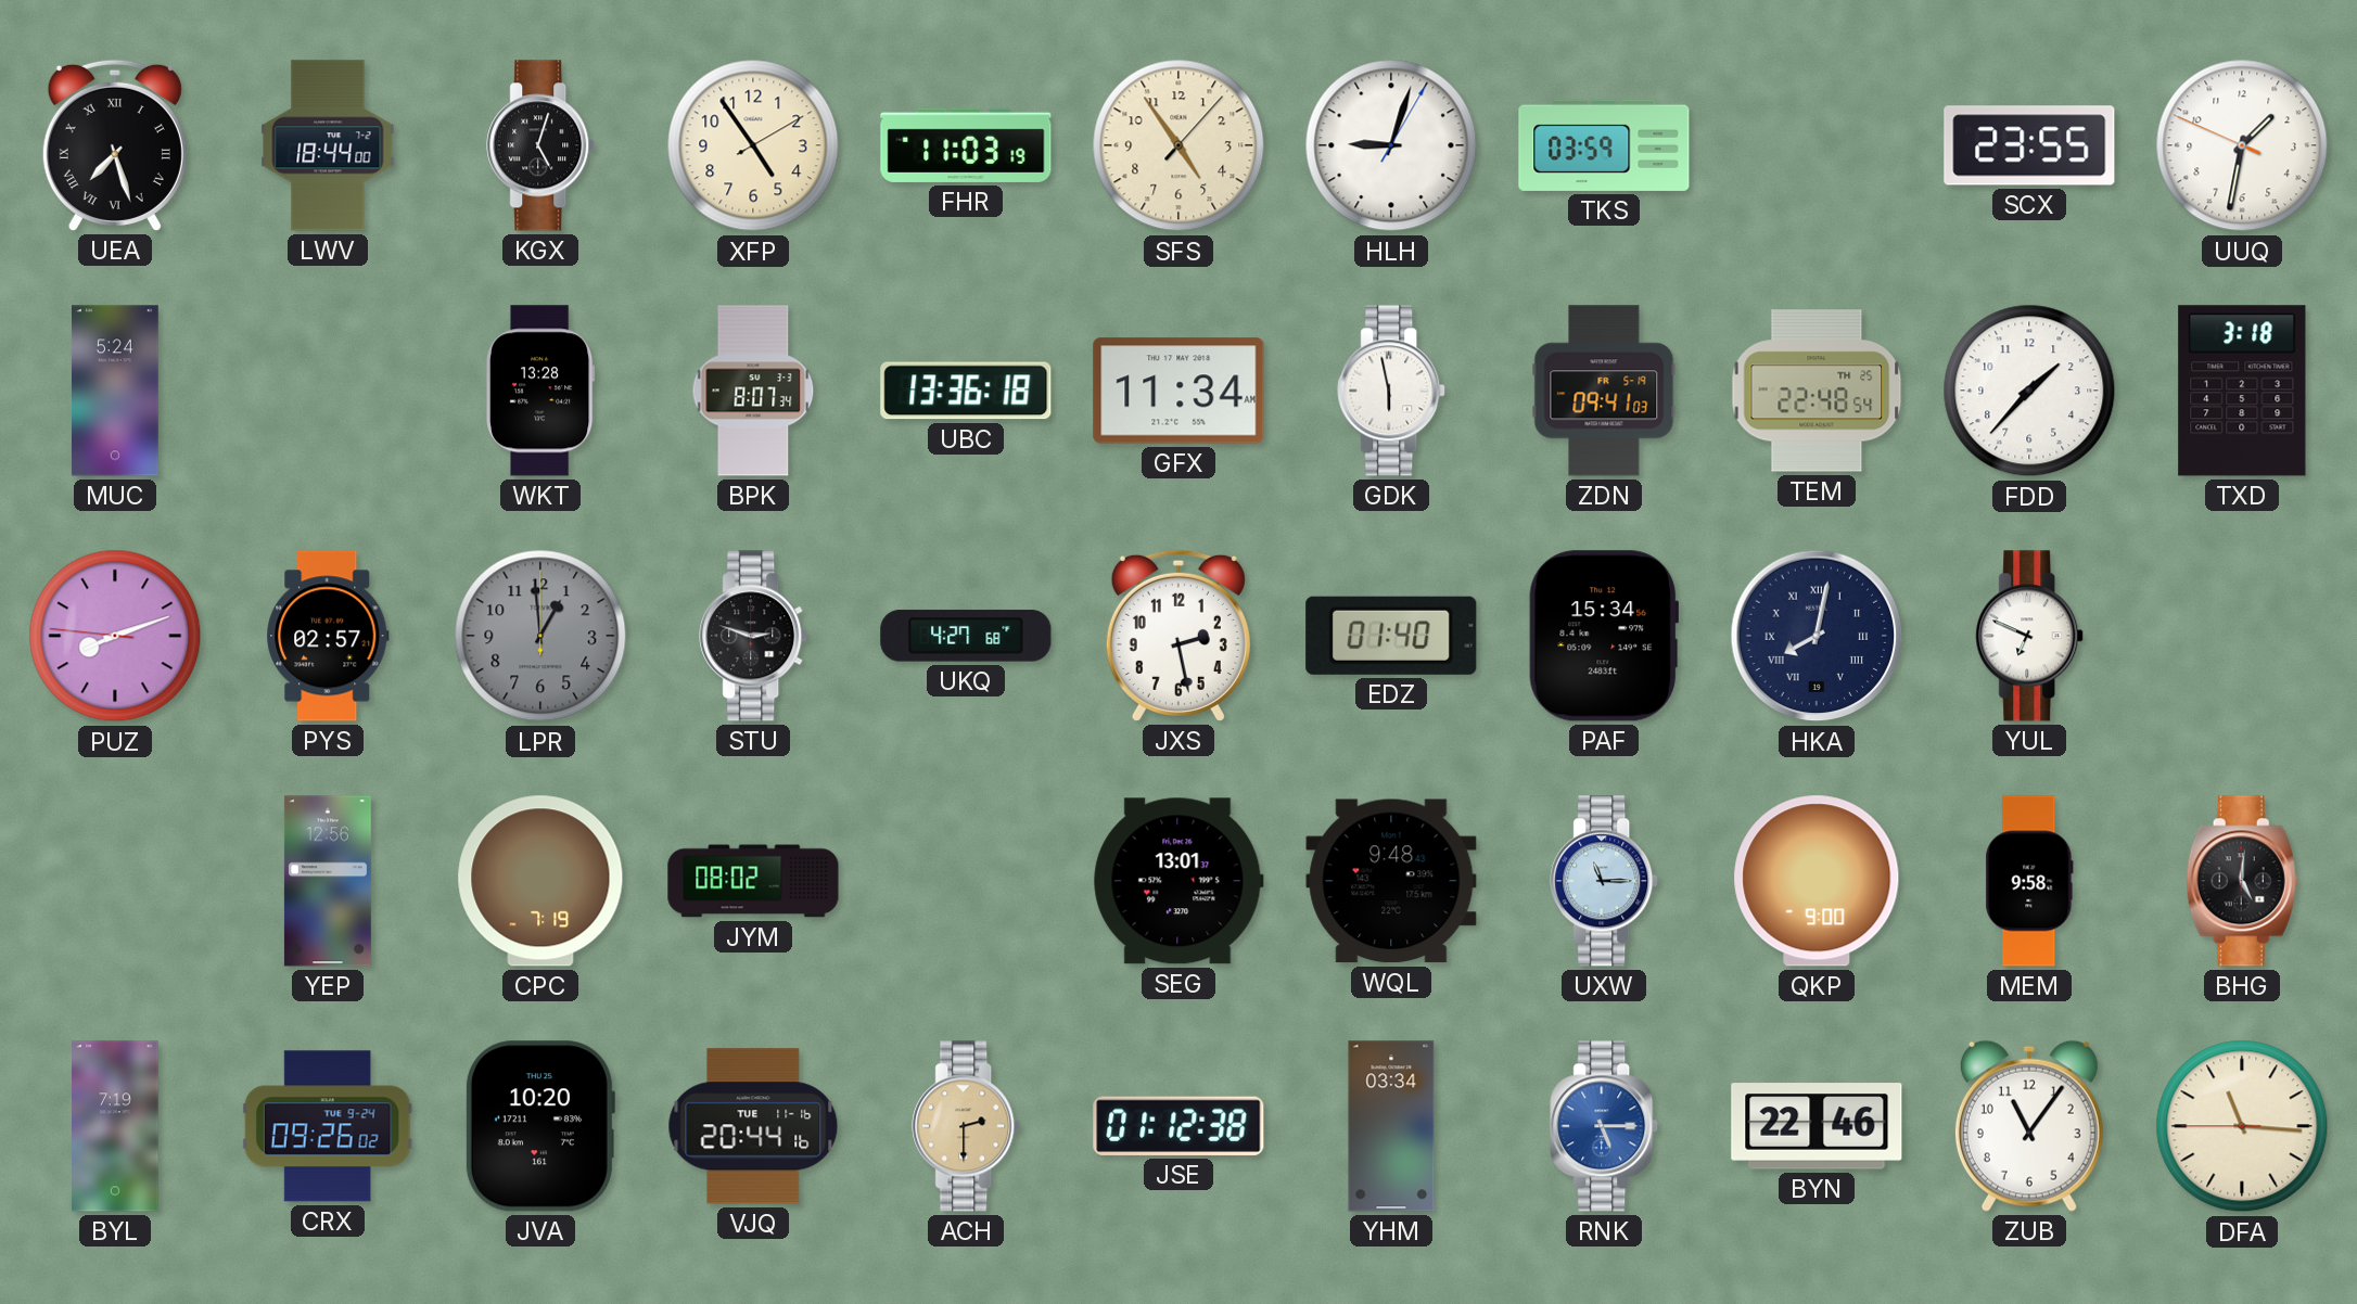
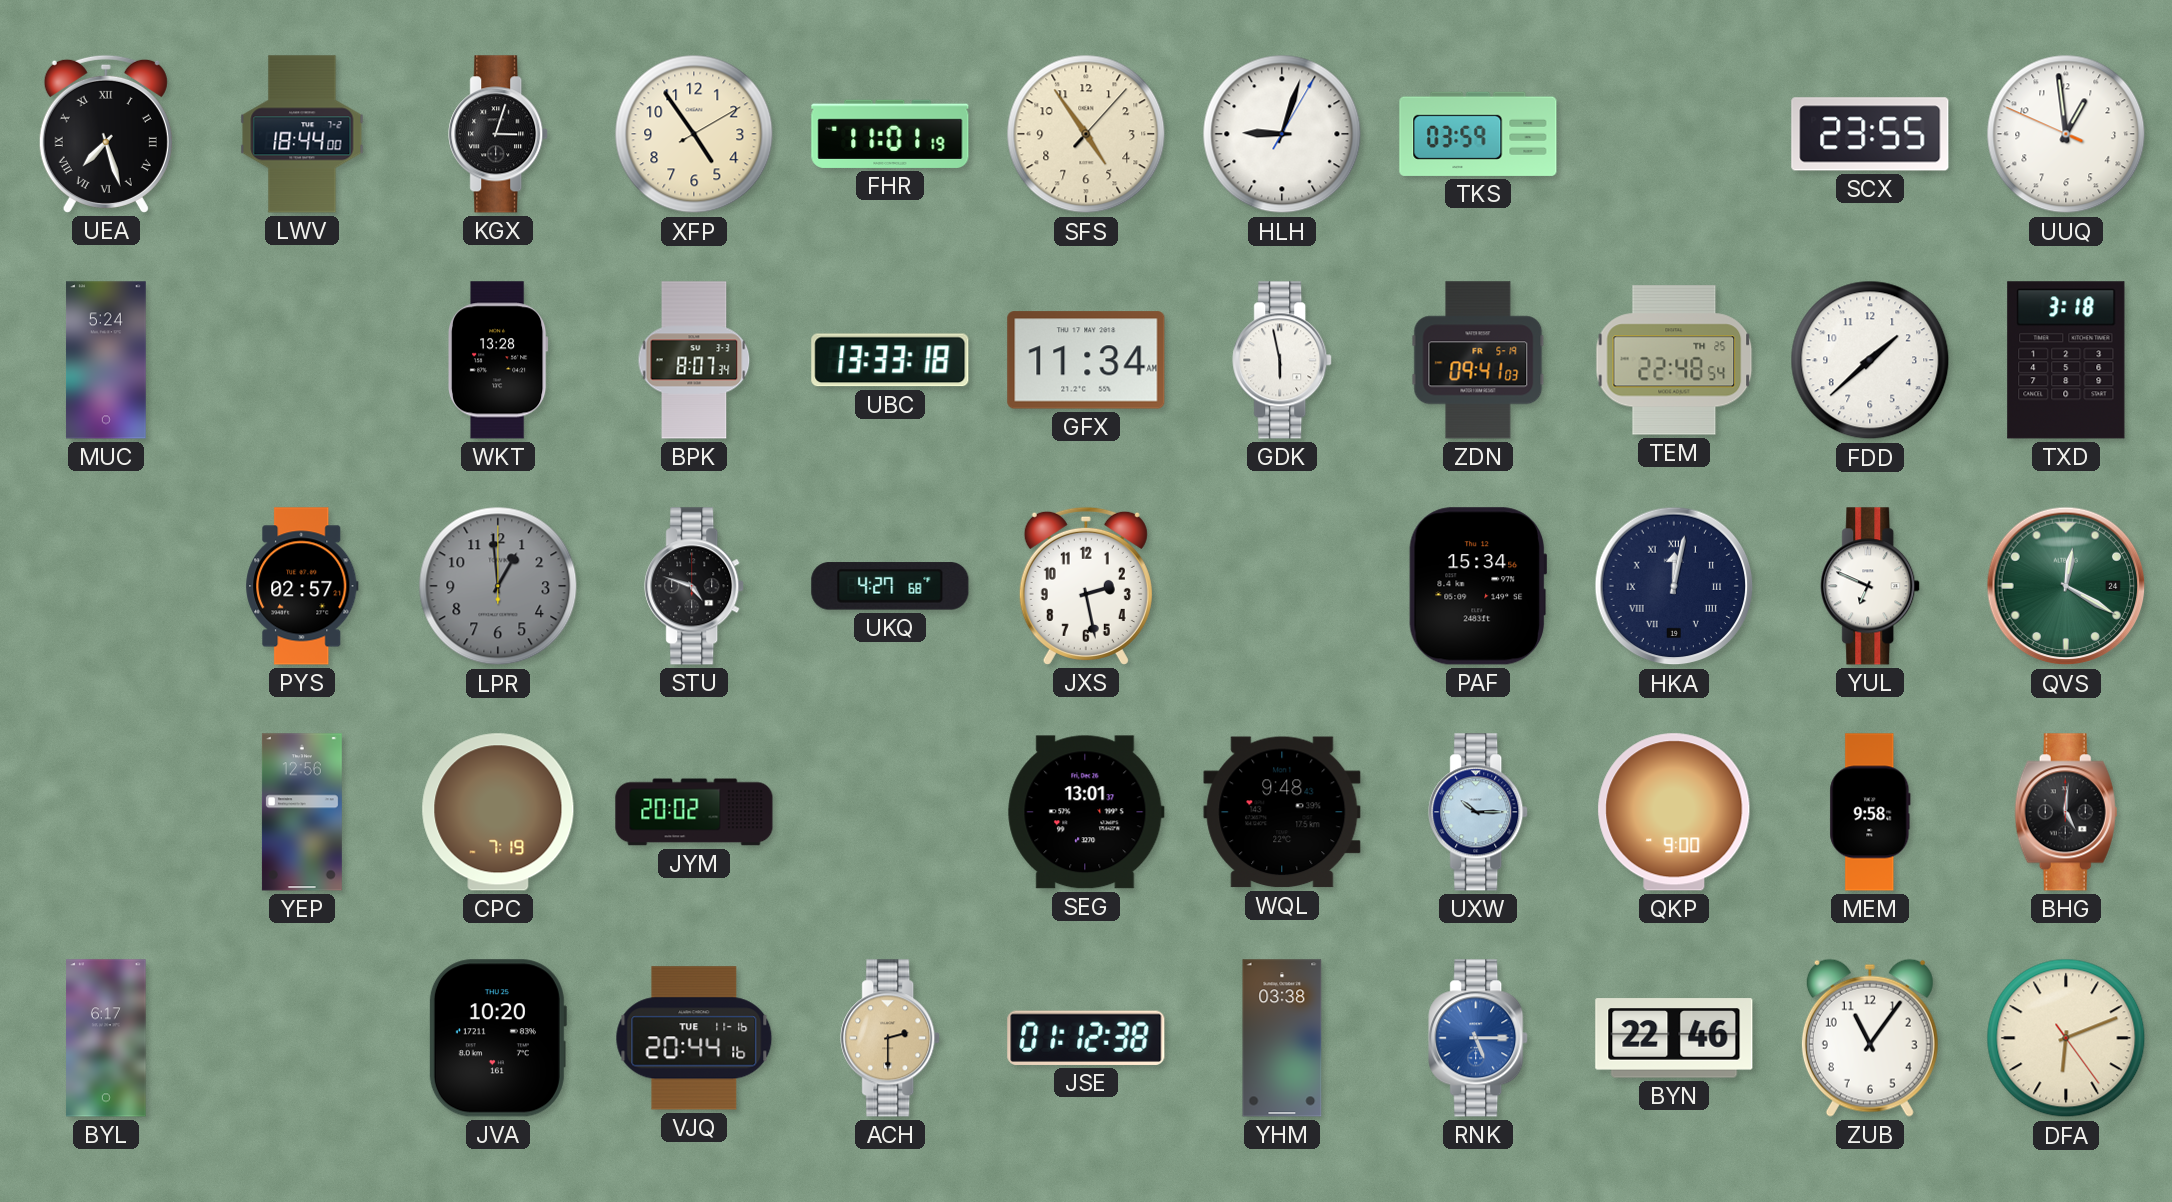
KGX: 5:03 -> 3:03
FHR: 11:03 -> 11:01
UUQ: 1:31 -> 12:58
UBC: 13:36 -> 13:33
FDD: 1:37 -> 1:38
PUZ: 8:11 -> none
STU: 2:48 -> 4:48
EDZ: 01:40 -> none
HKA: 8:02 -> 12:02
QVS: none -> 12:20
JYM: 08:02 -> 20:02
UXW: 11:15 -> 10:15
BYL: 7:19 -> 6:17
CRX: 09:26 -> none
YHM: 03:34 -> 03:38
DFA: 11:15 -> 6:11
